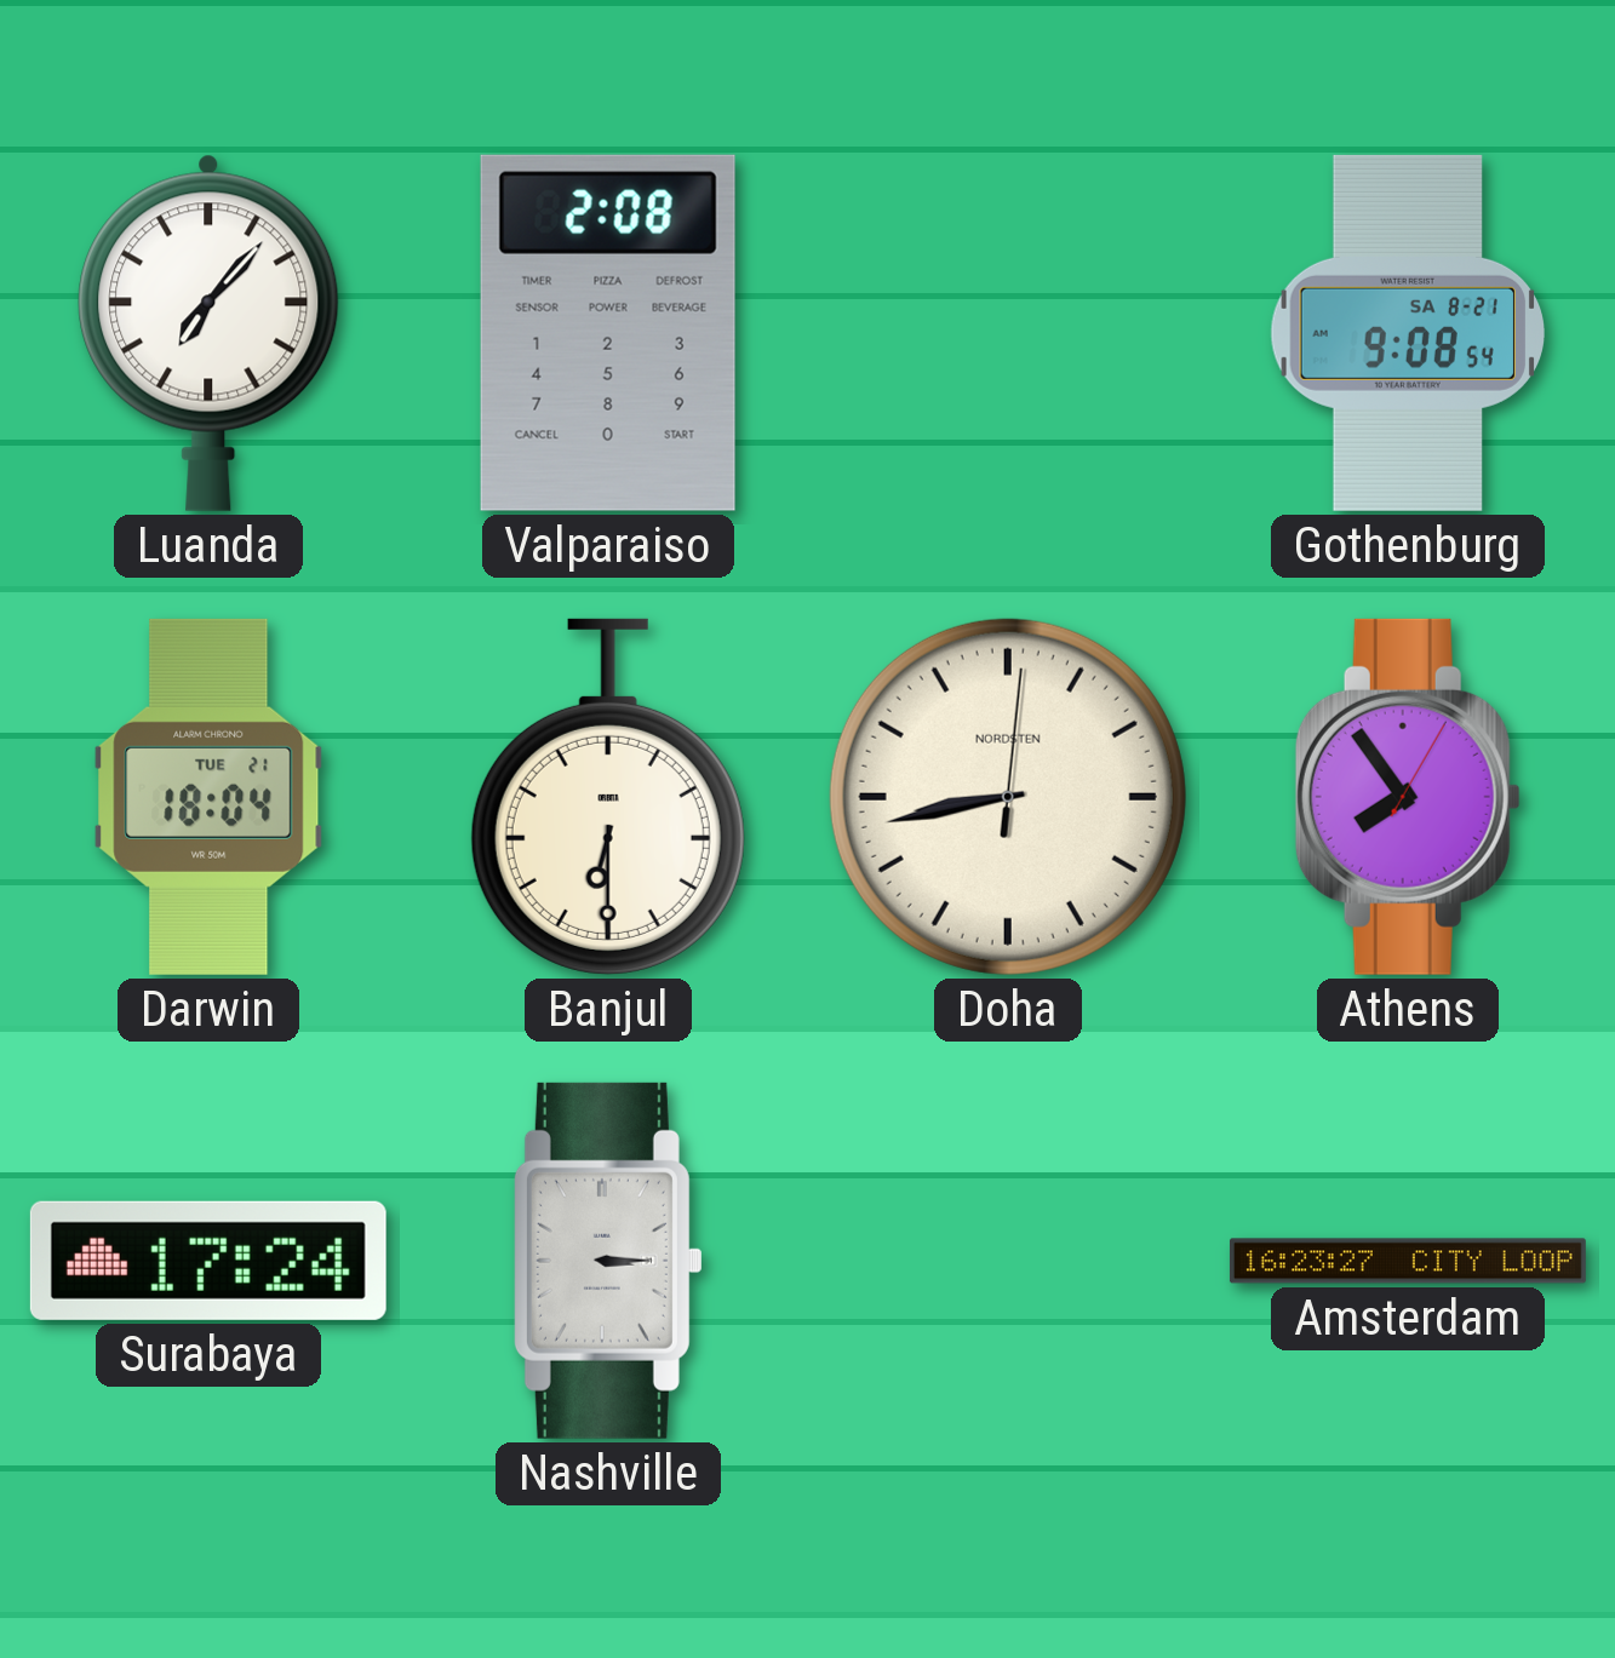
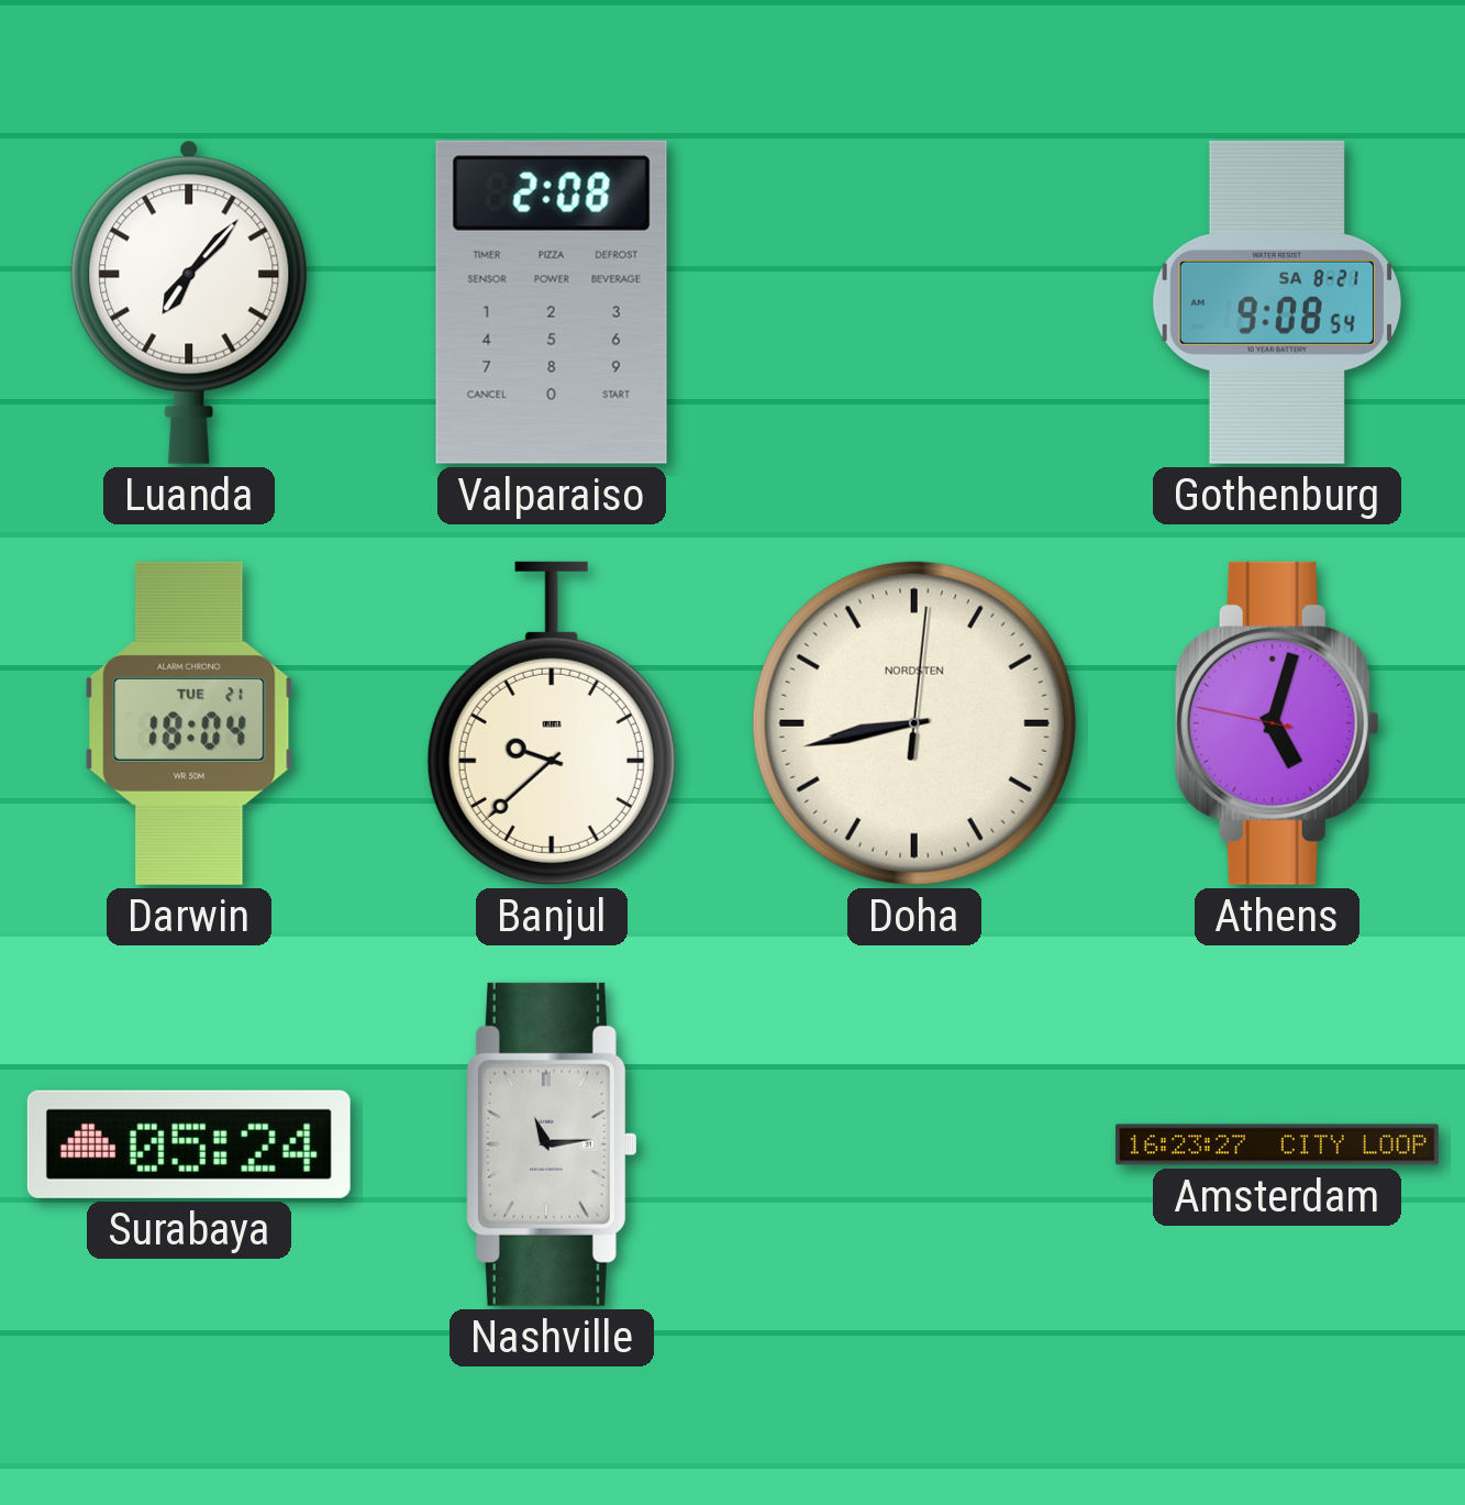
Banjul: 6:30 -> 9:38
Athens: 7:54 -> 5:02
Surabaya: 17:24 -> 05:24
Nashville: 3:15 -> 11:14
